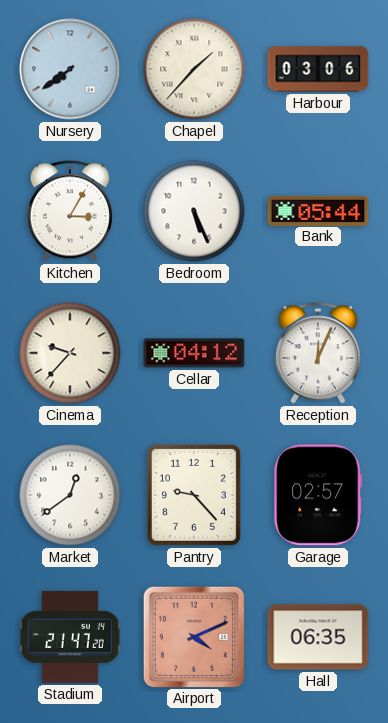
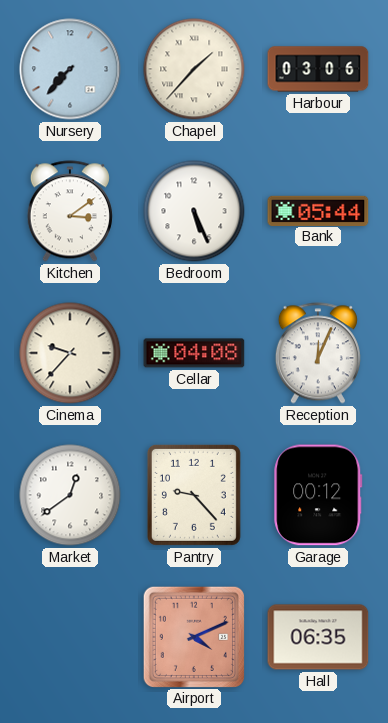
Nursery: 7:39 -> 7:37
Kitchen: 3:05 -> 3:09
Cellar: 04:12 -> 04:08
Garage: 02:57 -> 00:12
Stadium: 21:47 -> none
